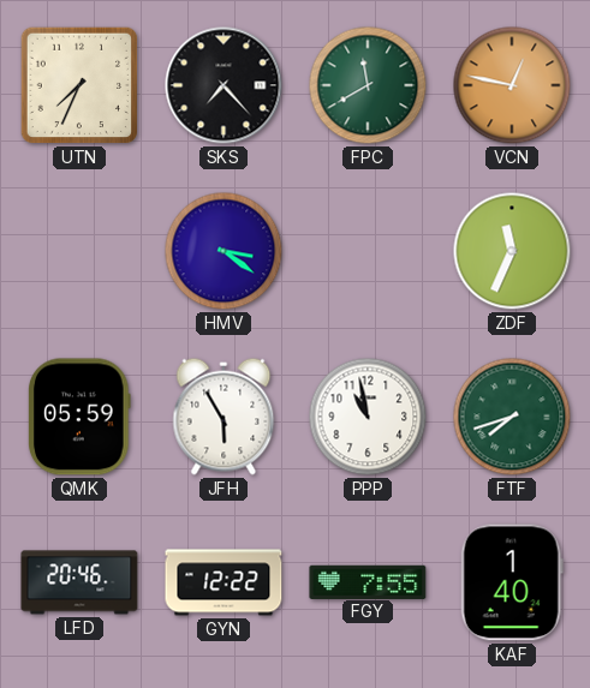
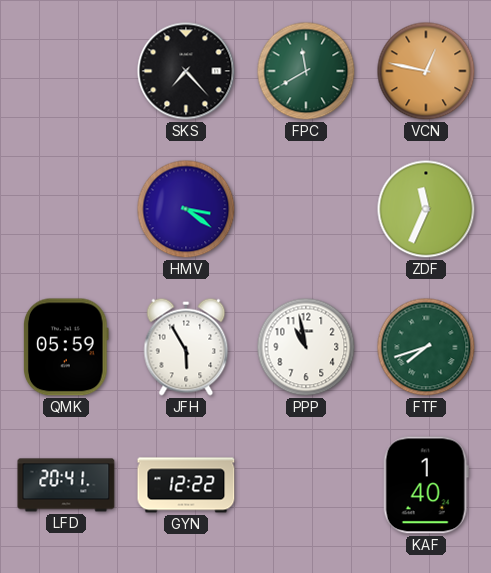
UTN: 7:34 -> none
LFD: 20:46 -> 20:41
FGY: 7:55 -> none
